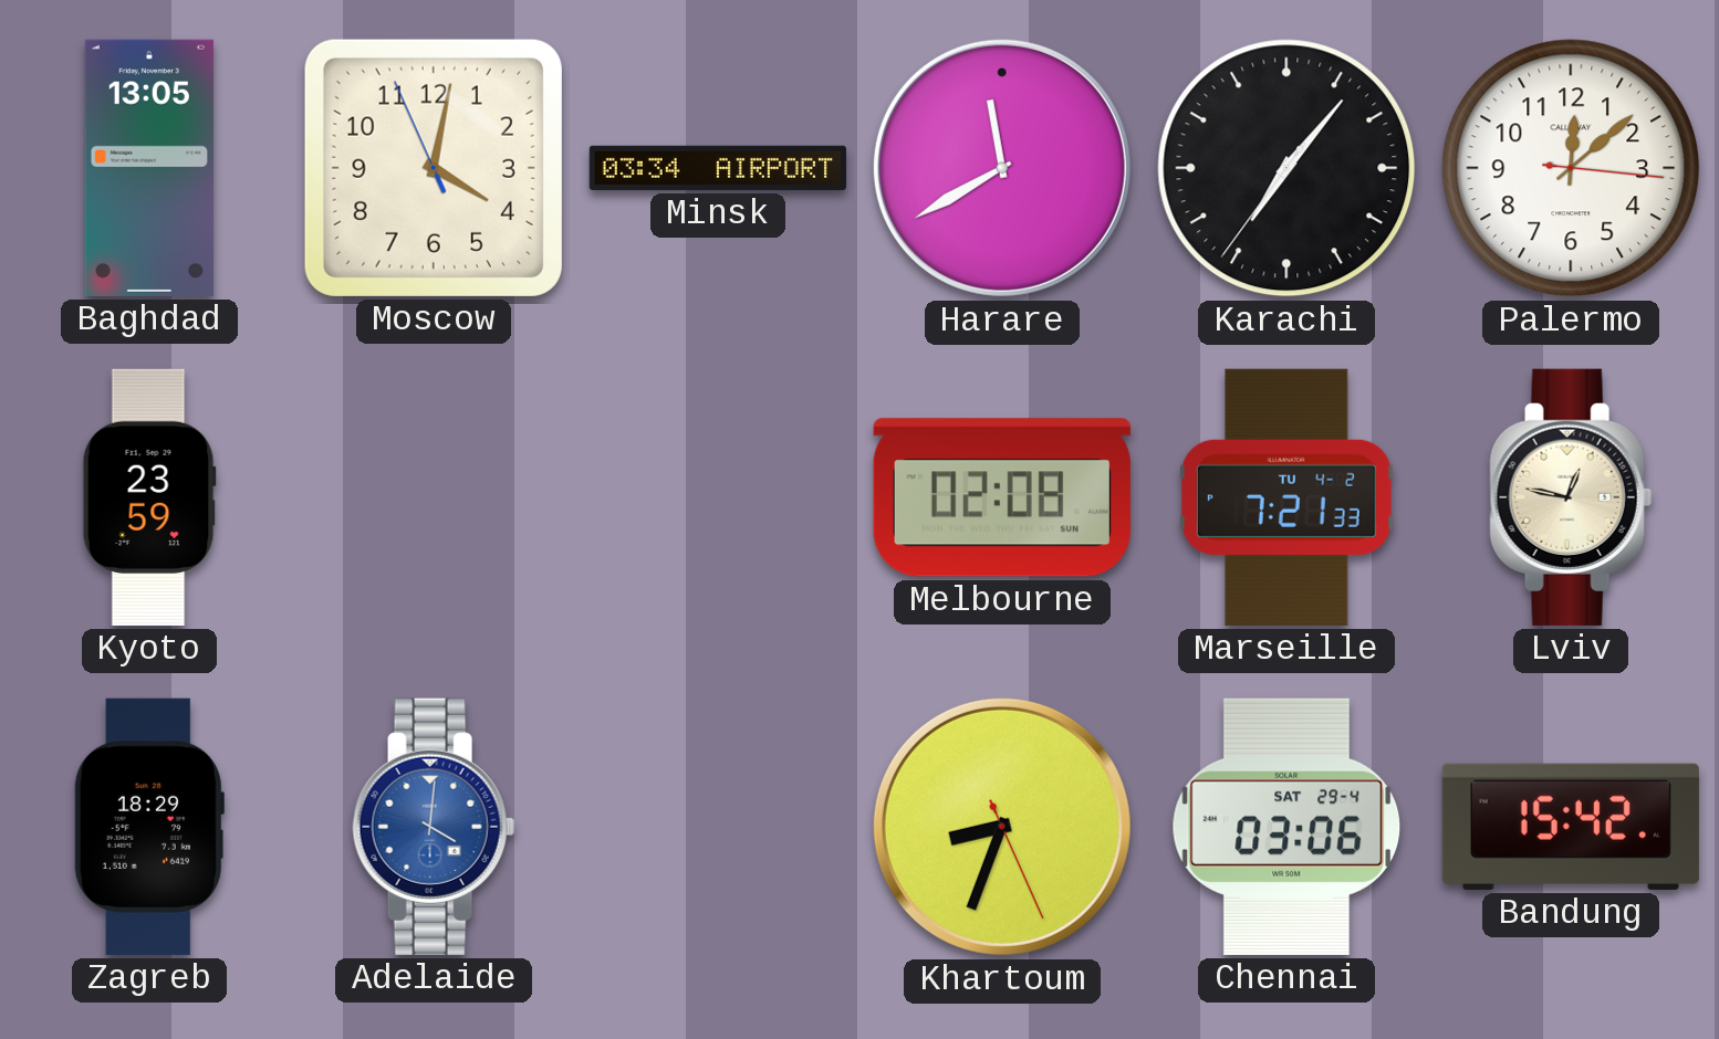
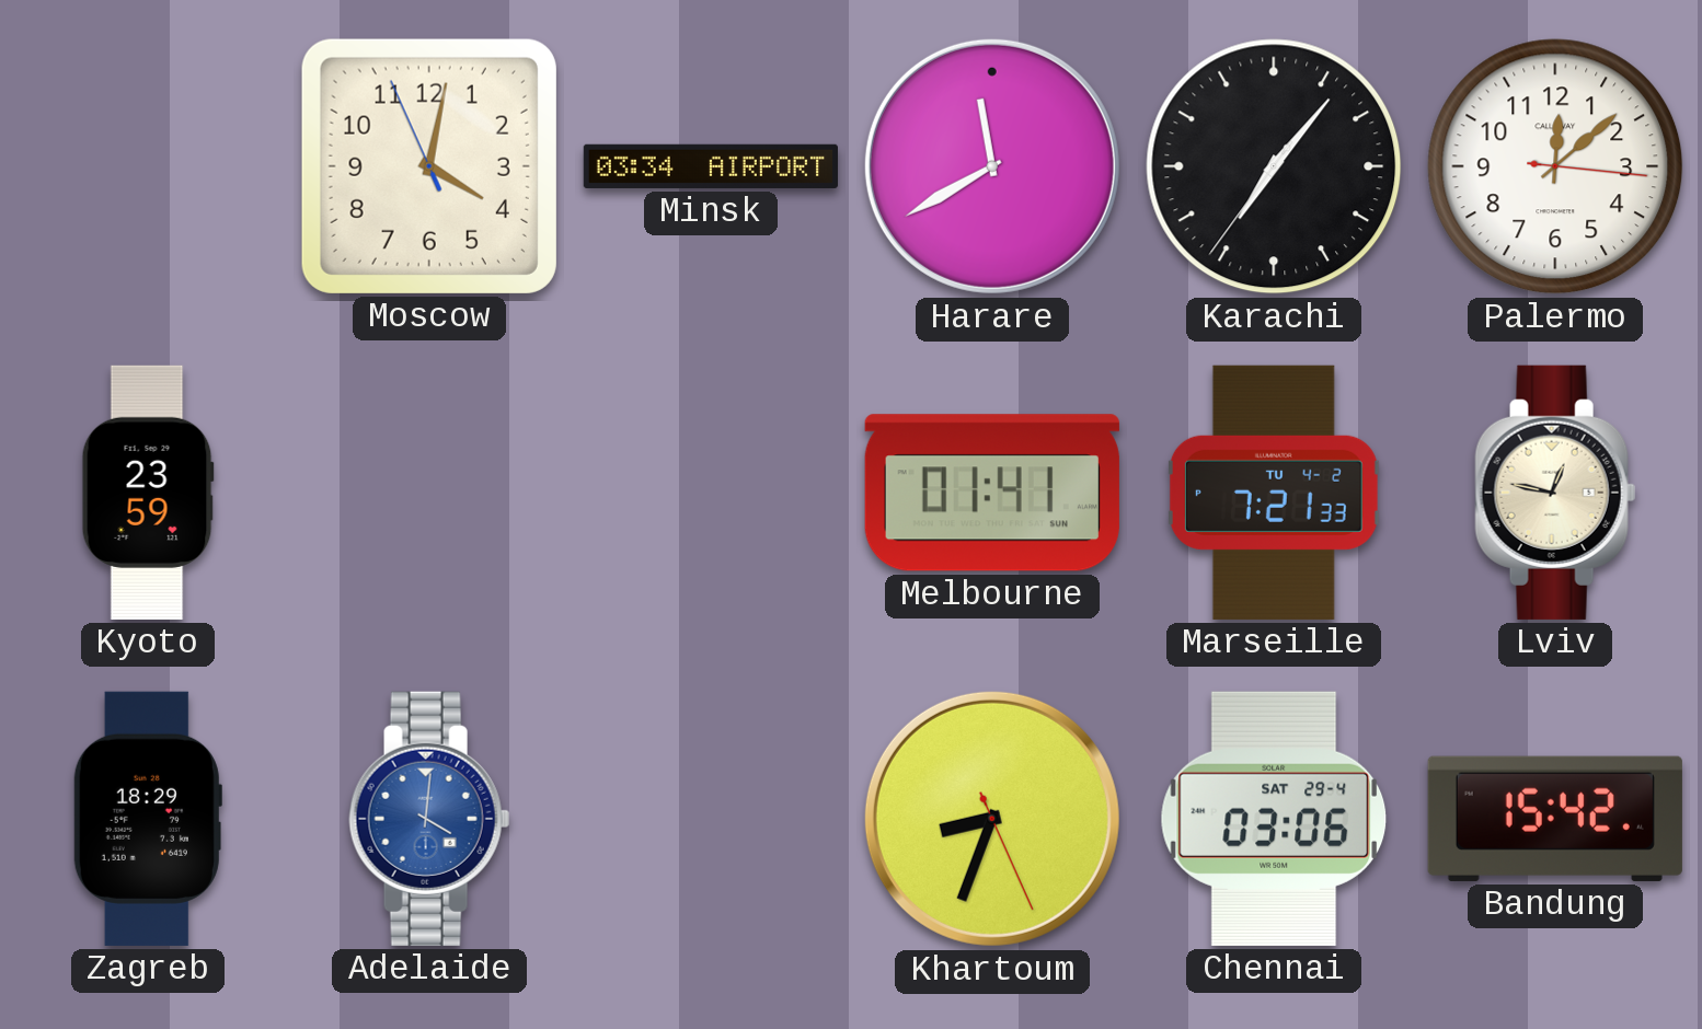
Baghdad: 13:05 -> none
Melbourne: 02:08 -> 01:41
